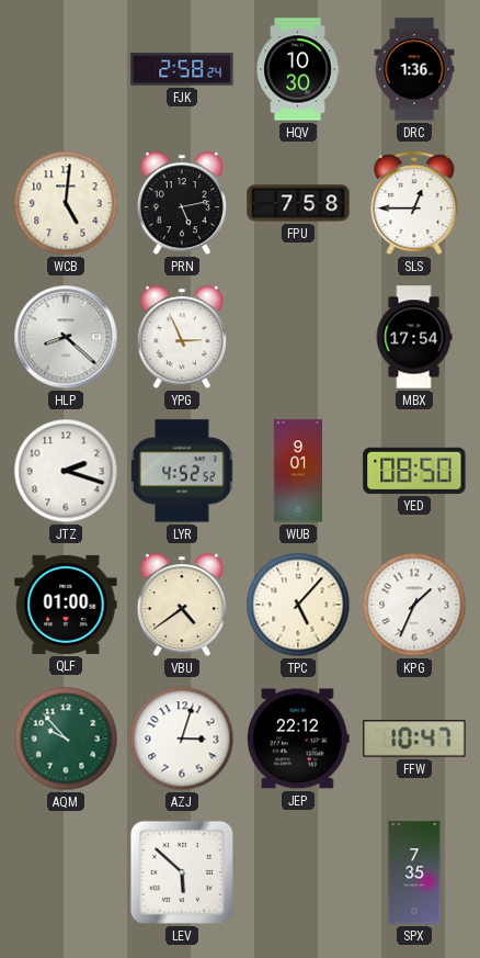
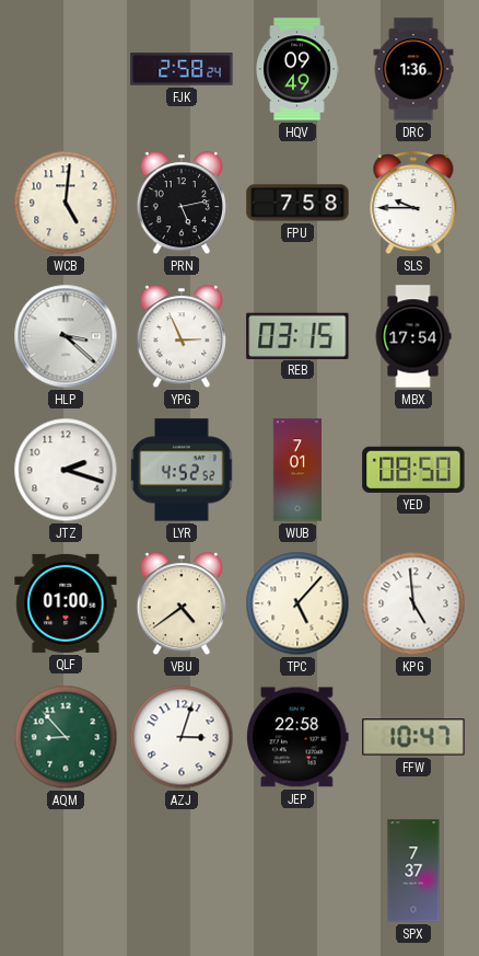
HQV: 10:30 -> 09:49
SLS: 12:45 -> 9:45
HLP: 8:22 -> 3:22
REB: none -> 03:15
WUB: 9:01 -> 7:01
KPG: 1:34 -> 4:59
AQM: 9:53 -> 8:53
JEP: 22:12 -> 22:58
LEV: 5:52 -> none
SPX: 7:35 -> 7:37
